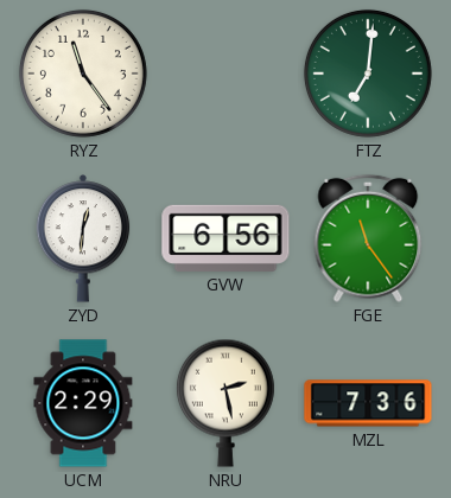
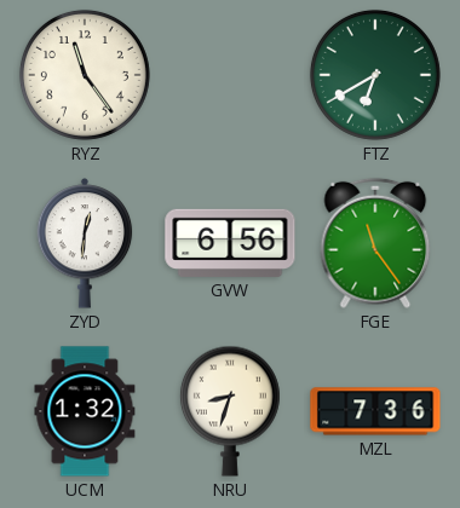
FTZ: 7:01 -> 6:40
UCM: 2:29 -> 1:32
NRU: 2:28 -> 8:33
